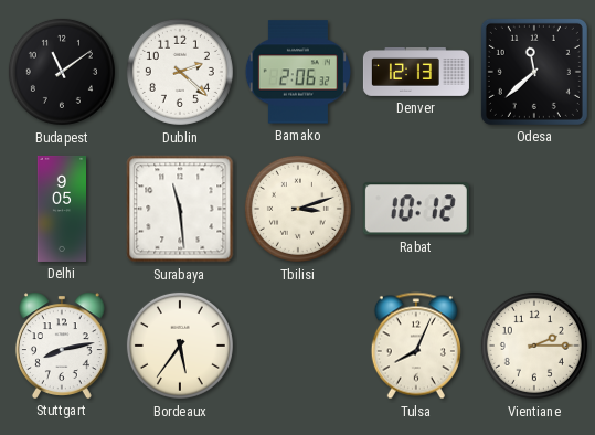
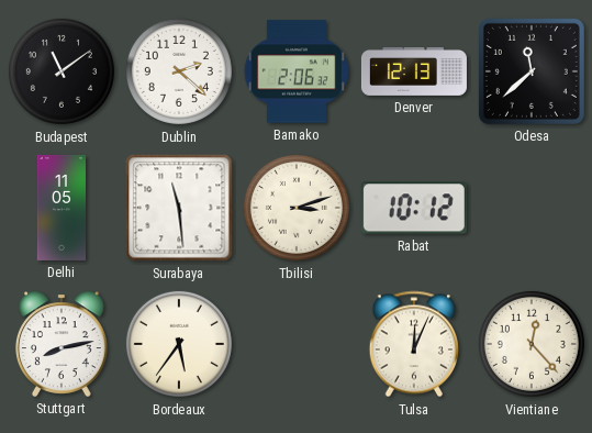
Delhi: 9:05 -> 11:05
Tulsa: 8:04 -> 12:04
Vientiane: 2:15 -> 12:23
